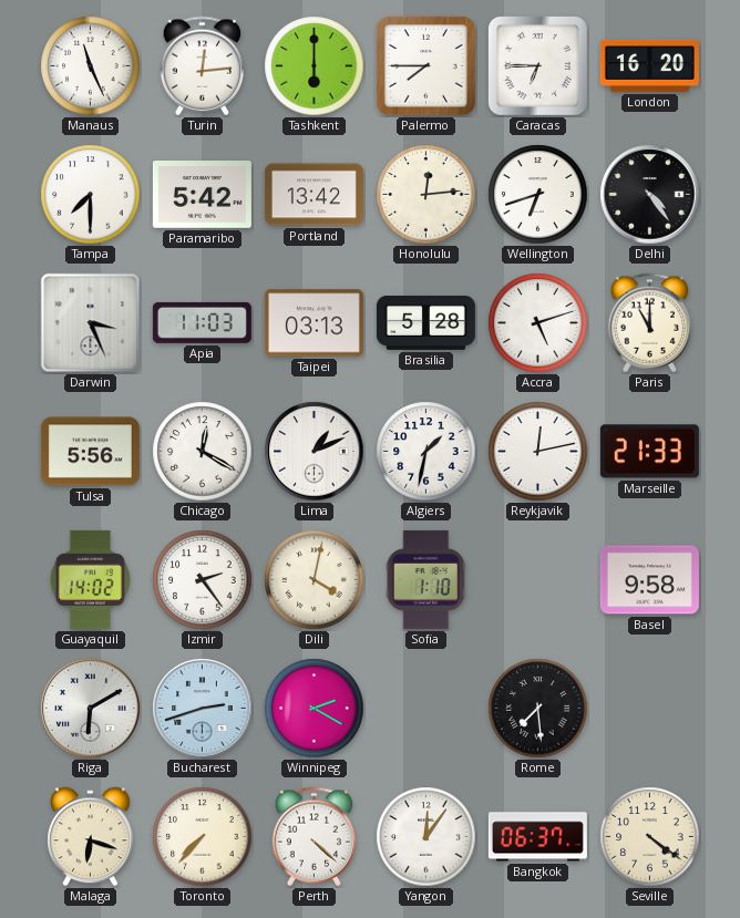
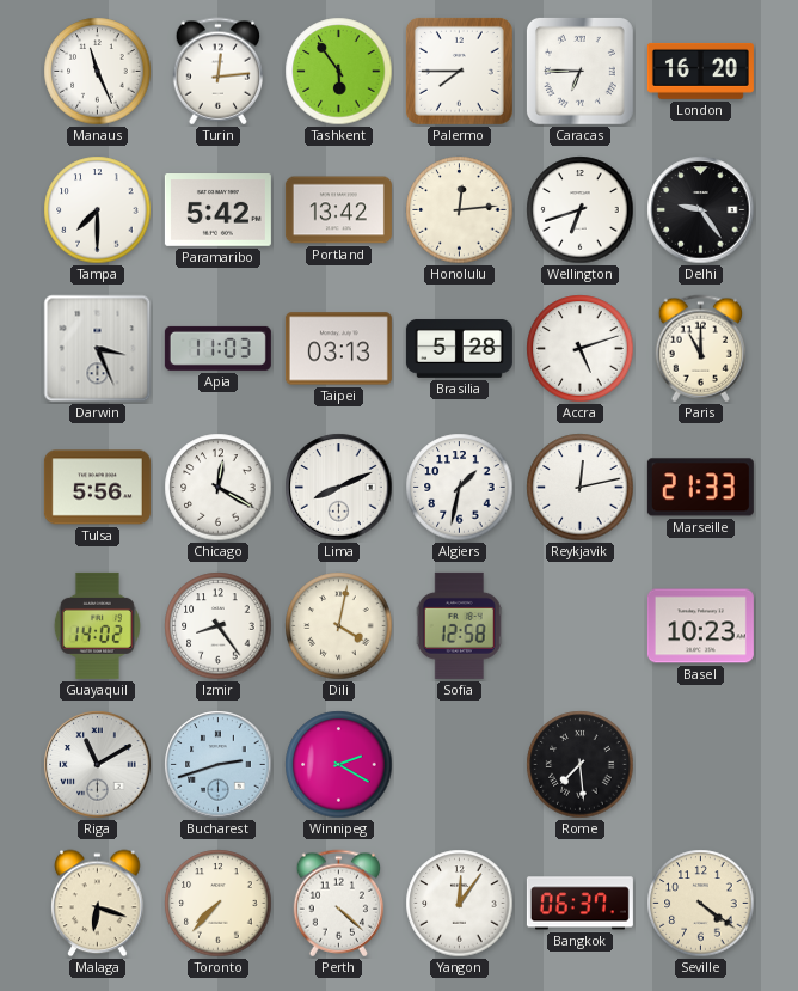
Tashkent: 6:00 -> 5:54
Delhi: 4:24 -> 9:24
Lima: 1:11 -> 8:11
Izmir: 2:24 -> 8:24
Sofia: 1:10 -> 12:58
Basel: 9:58 -> 10:23
Riga: 6:10 -> 11:10
